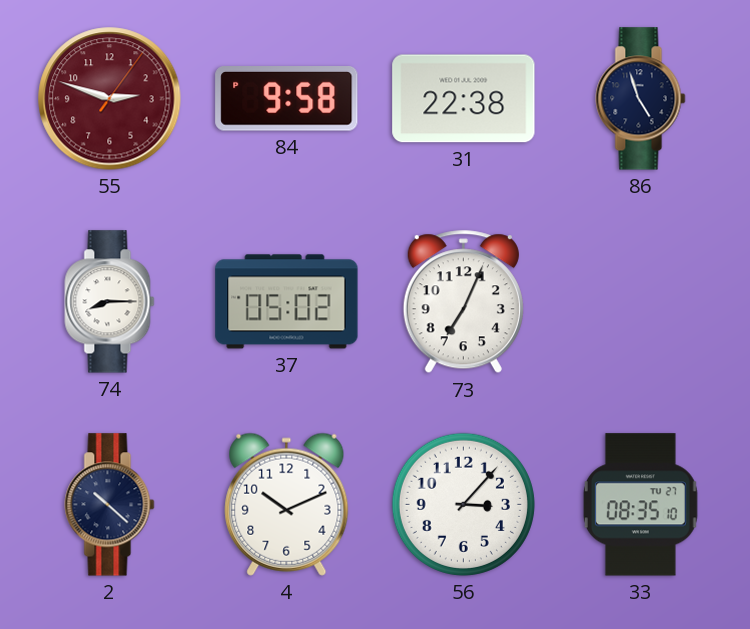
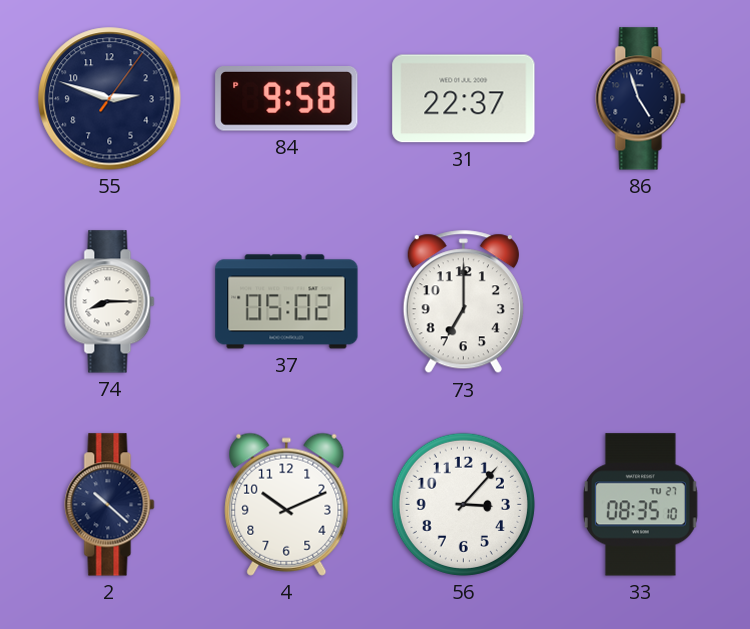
55 dial: burgundy -> navy
31: 22:38 -> 22:37
73: 7:04 -> 7:00
